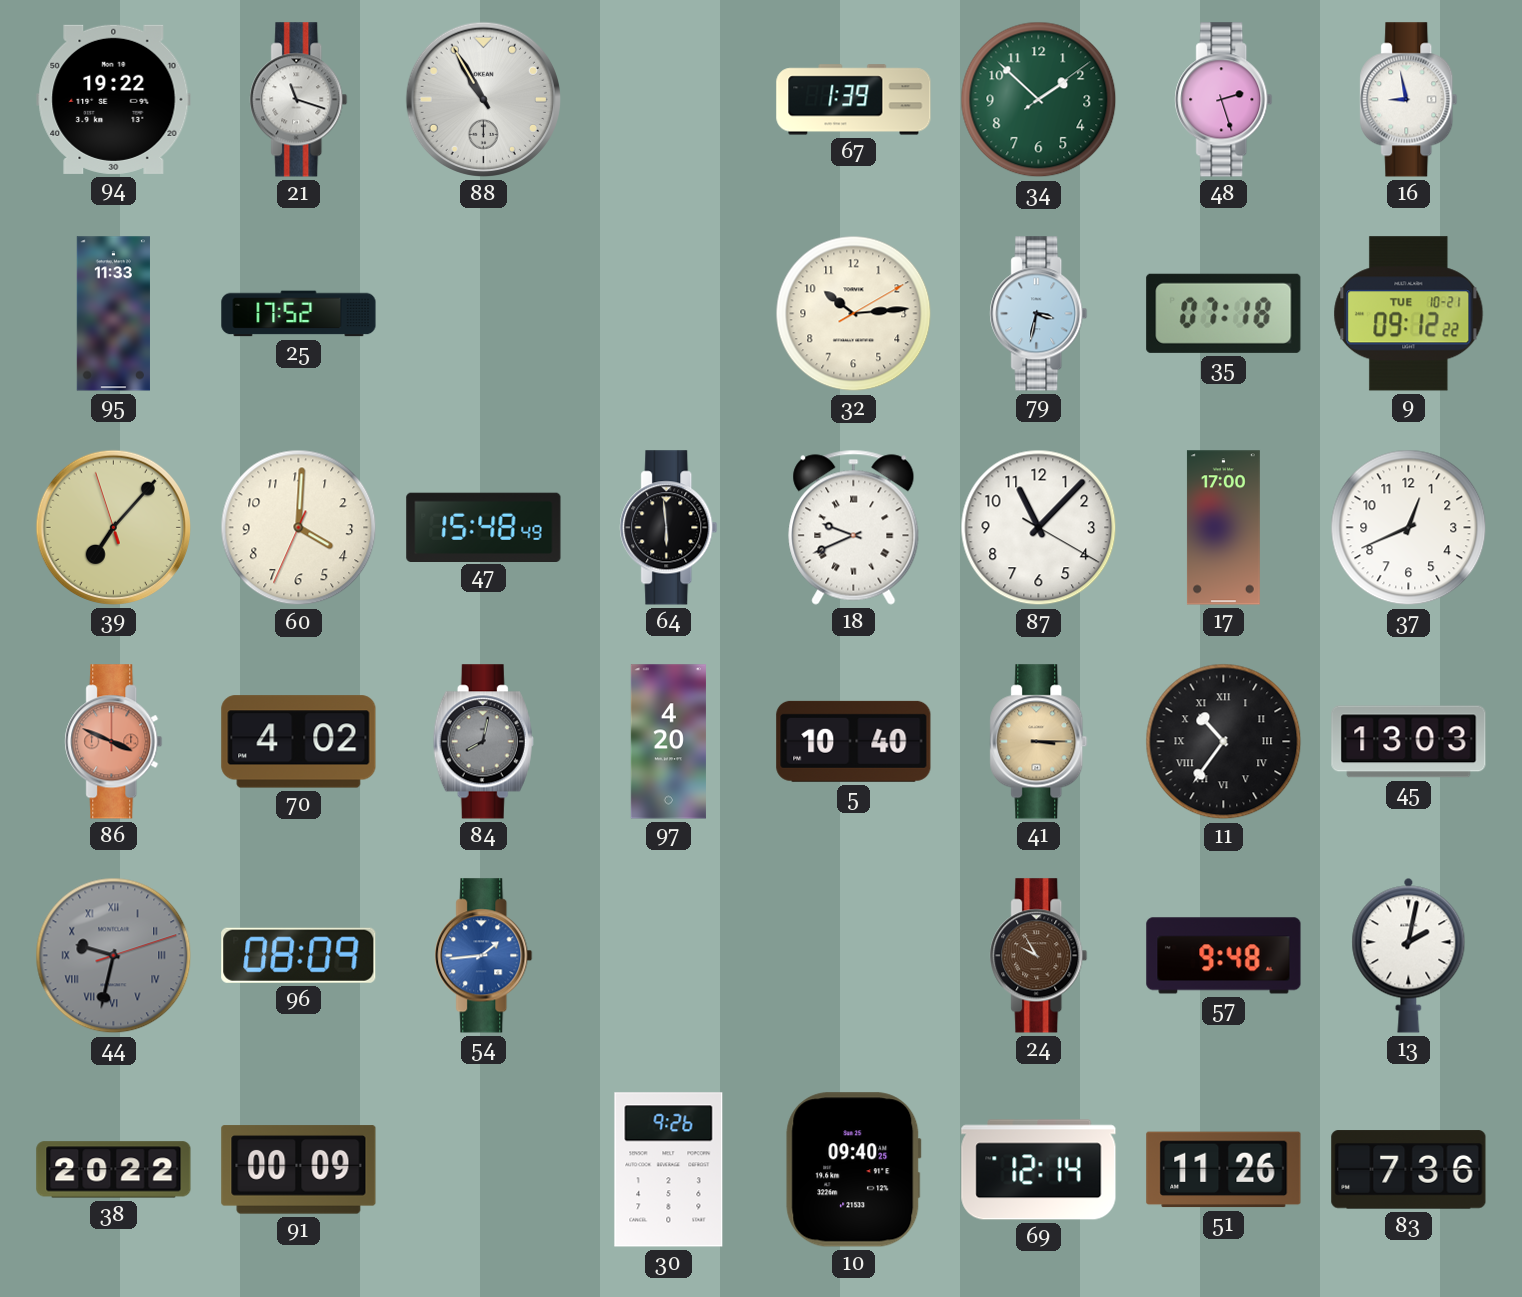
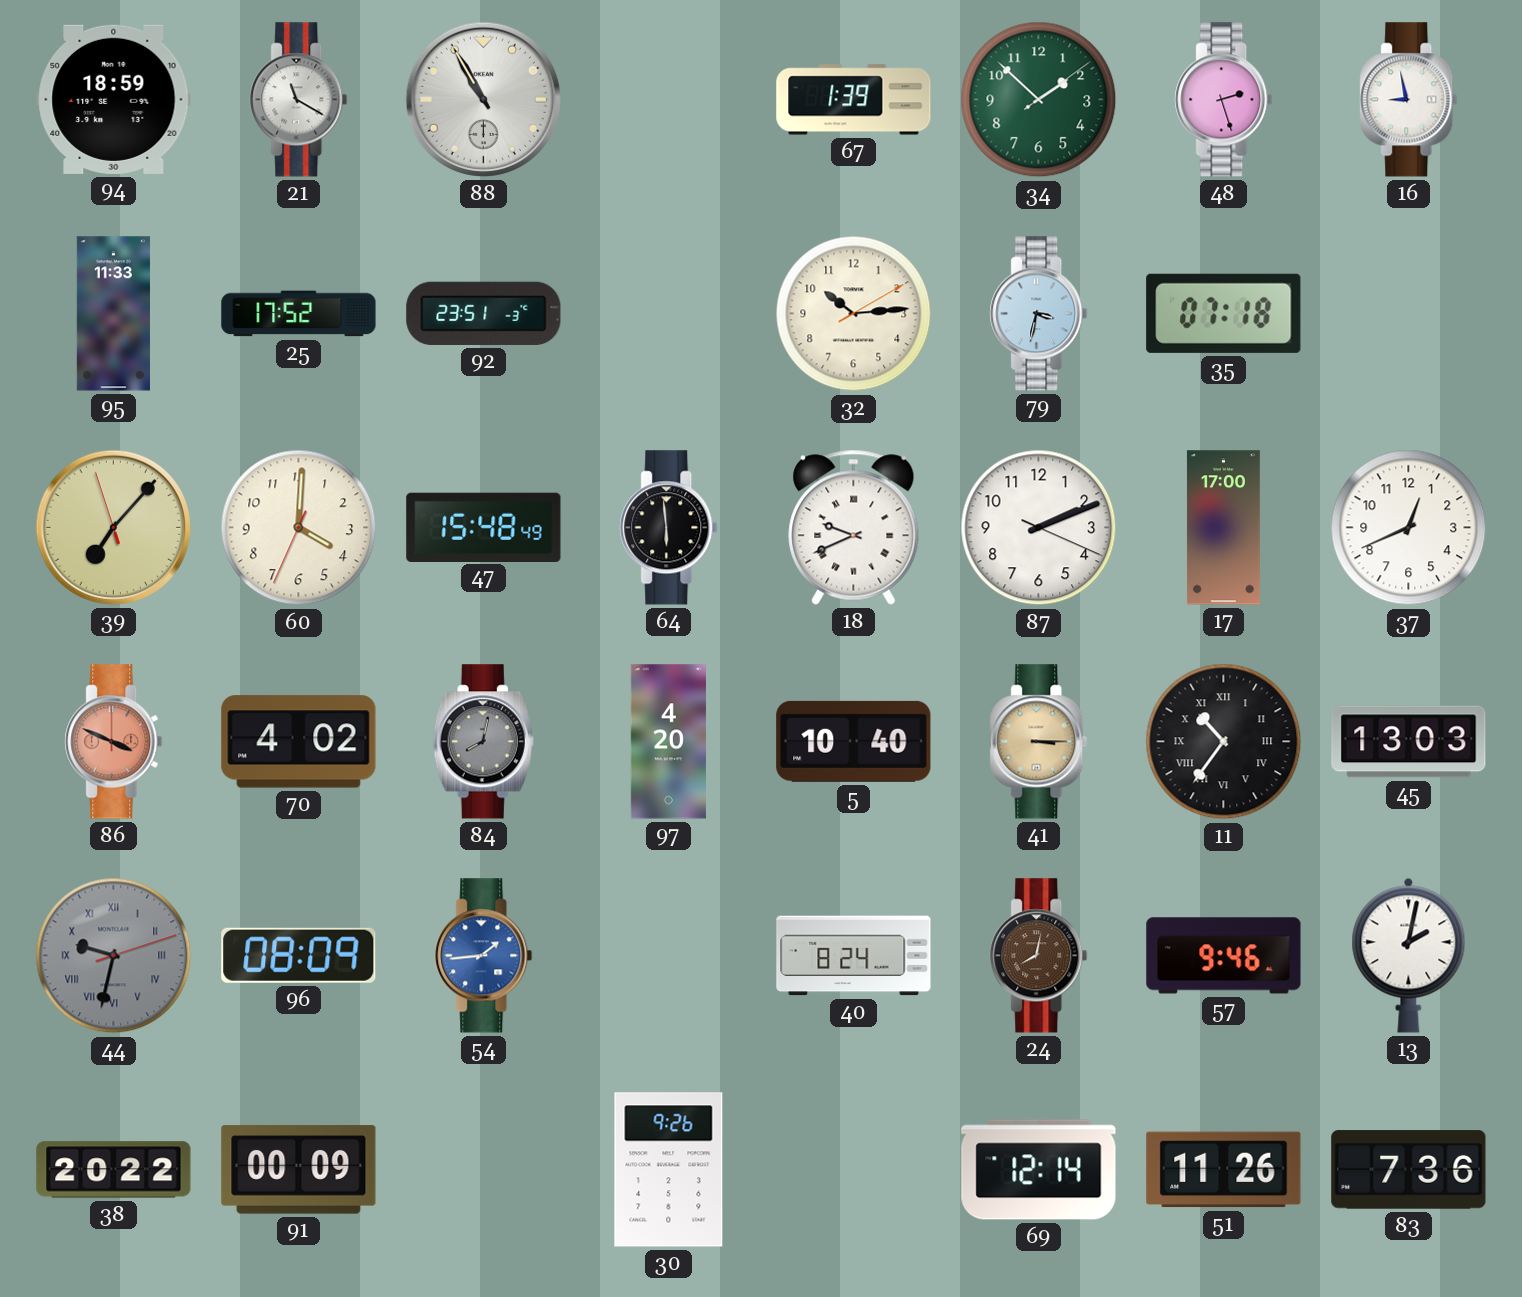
94: 19:22 -> 18:59
21: 11:18 -> 11:20
92: none -> 23:51
9: 09:12 -> none
87: 11:07 -> 2:11
40: none -> 8:24
24: 9:55 -> 8:02
57: 9:48 -> 9:46
10: 09:40 -> none
